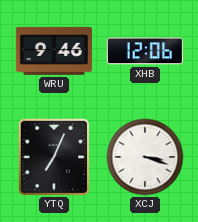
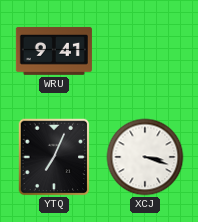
WRU: 9:46 -> 9:41
XHB: 12:06 -> none
